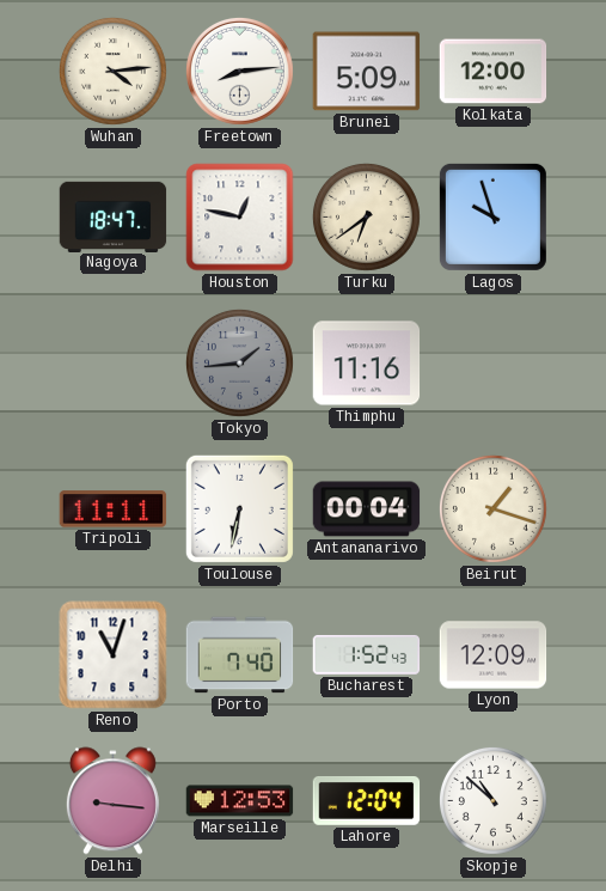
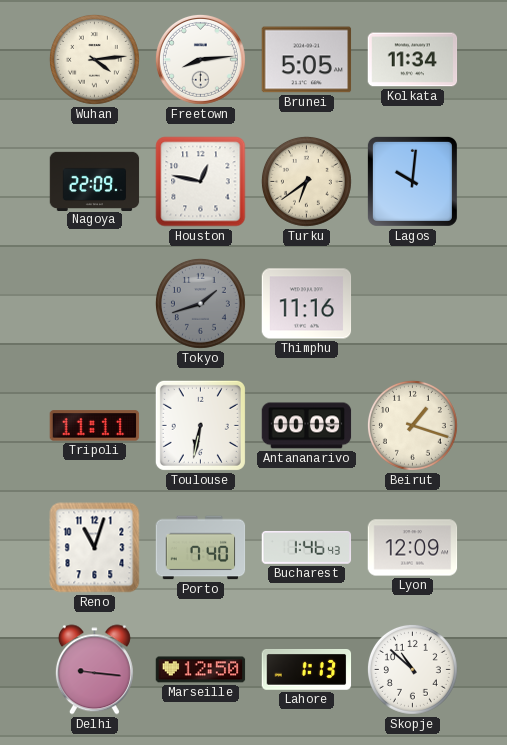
Brunei: 5:09 -> 5:05
Kolkata: 12:00 -> 11:34
Nagoya: 18:47 -> 22:09
Lagos: 9:57 -> 10:01
Tokyo: 1:44 -> 1:42
Antananarivo: 00:04 -> 00:09
Bucharest: 1:52 -> 1:46
Marseille: 12:53 -> 12:50
Lahore: 12:04 -> 1:13
